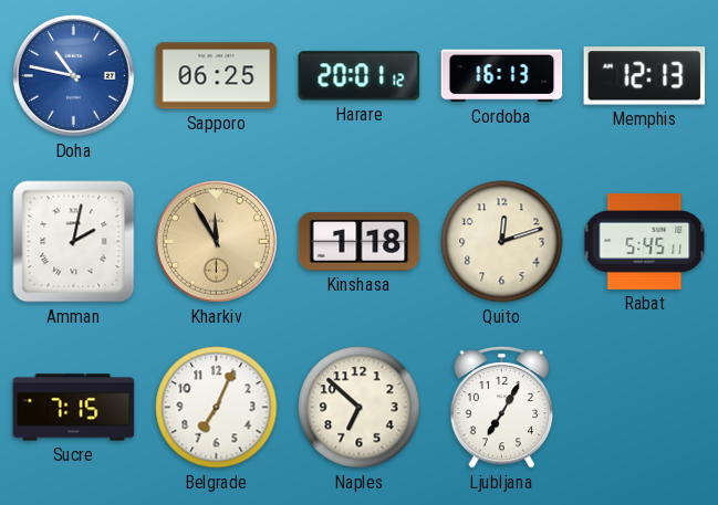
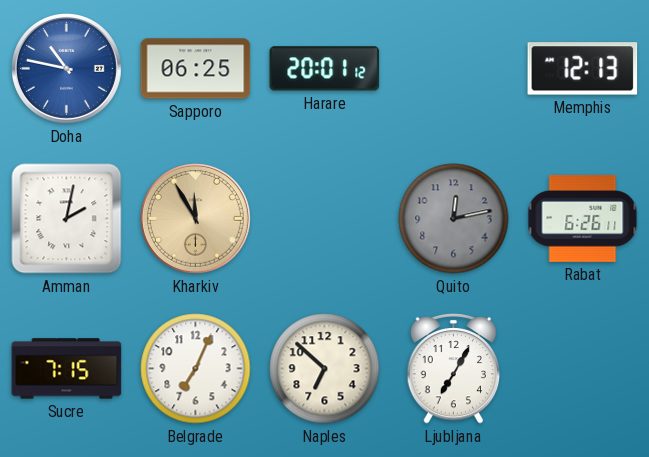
Cordoba: 16:13 -> none
Kinshasa: 1:18 -> none
Quito: 12:12 -> 12:13
Quito dial: cream -> grey
Rabat: 5:45 -> 6:26
